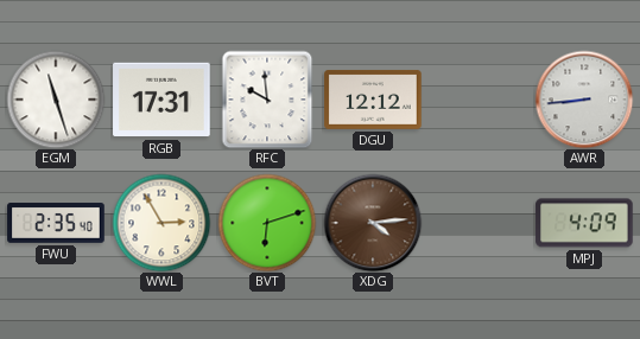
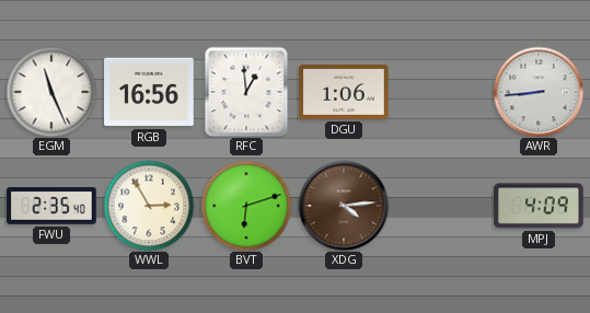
EGM: 11:27 -> 11:26
RGB: 17:31 -> 16:56
RFC: 9:59 -> 12:59
DGU: 12:12 -> 1:06
